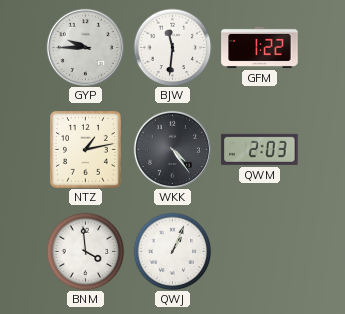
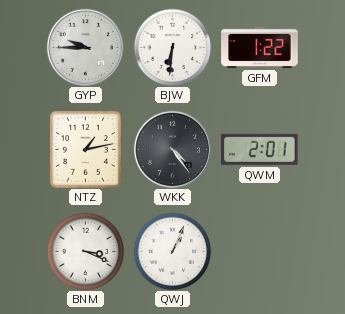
BJW: 11:31 -> 6:31
QWM: 2:03 -> 2:01
BNM: 3:59 -> 3:19
